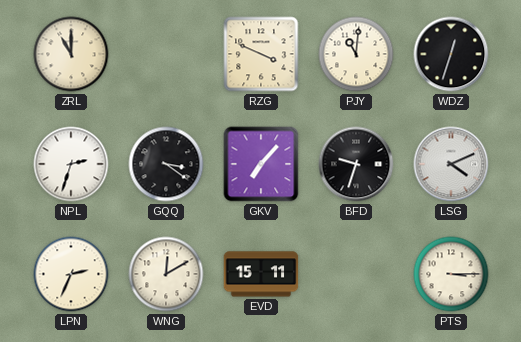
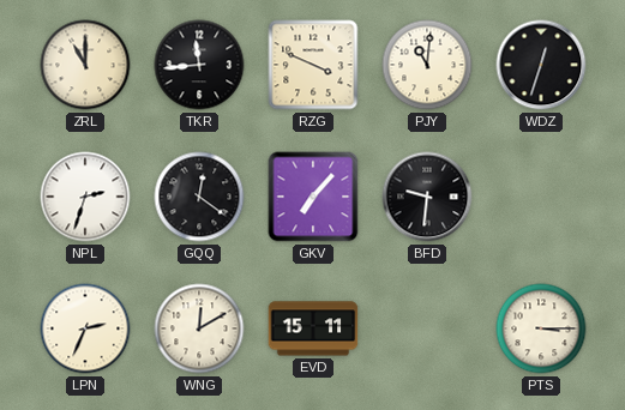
TKR: none -> 11:44
GQQ: 3:21 -> 12:21
BFD: 9:33 -> 9:31
LSG: 4:11 -> none
